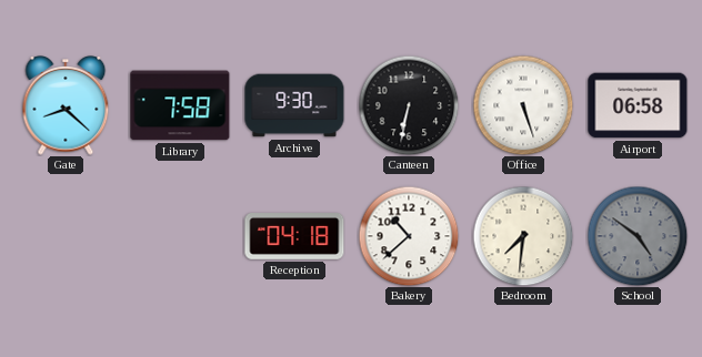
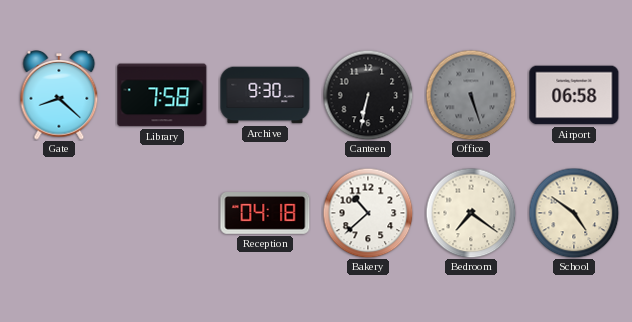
Office dial: white -> grey
Bedroom: 7:31 -> 7:21
School dial: grey -> cream
